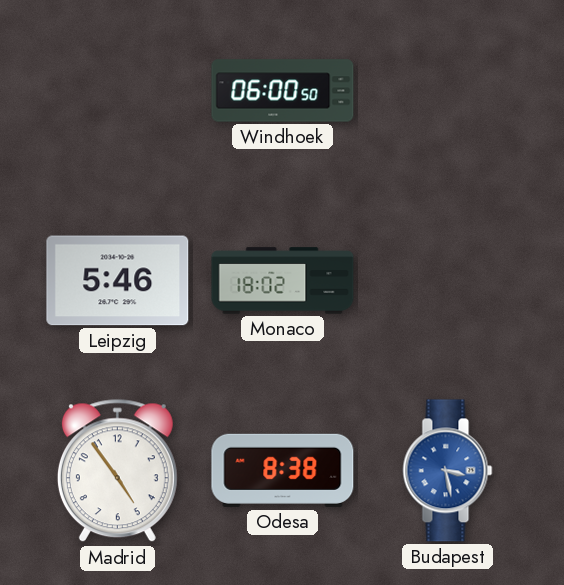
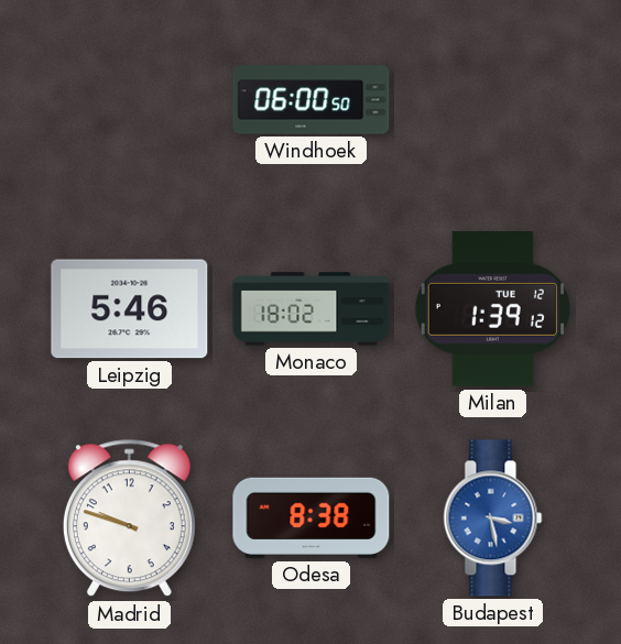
Milan: none -> 1:39
Madrid: 4:54 -> 9:48
